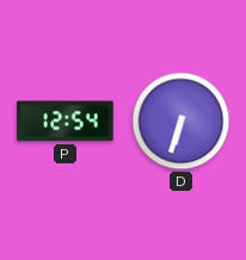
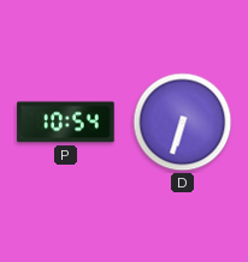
P: 12:54 -> 10:54
